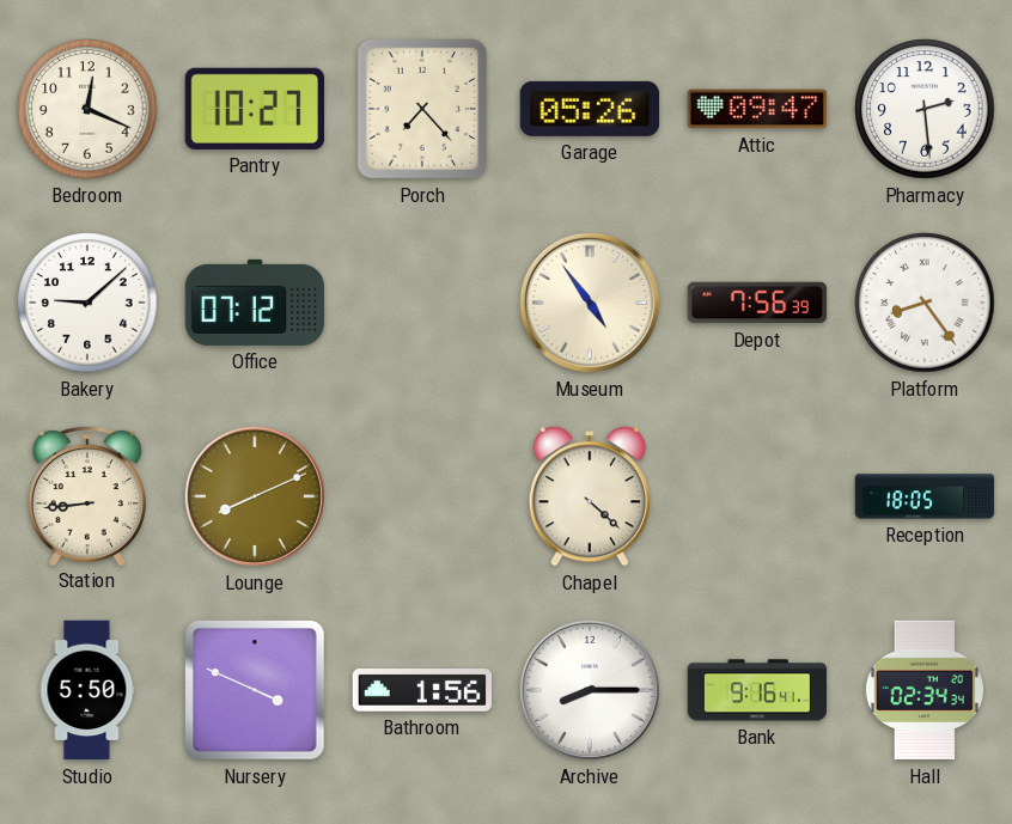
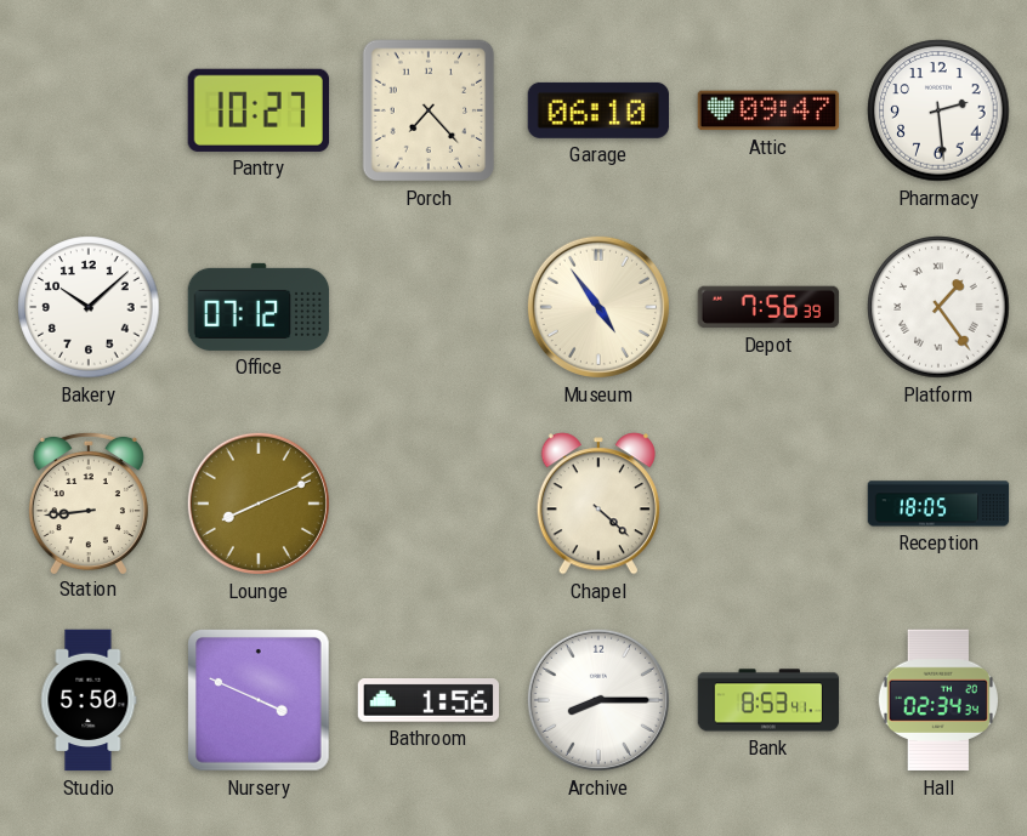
Bedroom: 12:19 -> none
Garage: 05:26 -> 06:10
Bakery: 9:08 -> 10:08
Platform: 8:24 -> 1:24
Bank: 9:16 -> 8:53
